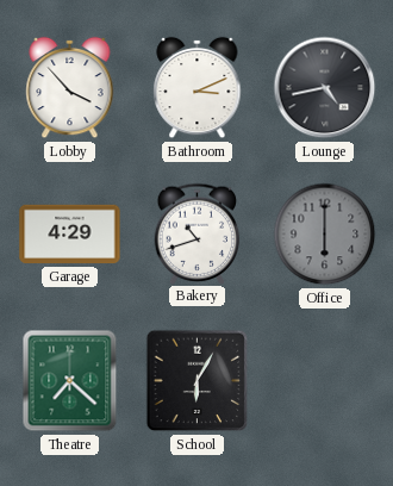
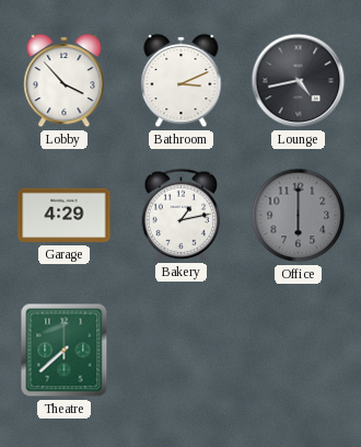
Bakery: 10:42 -> 1:13
Theatre: 7:22 -> 7:38
School: 6:05 -> none
